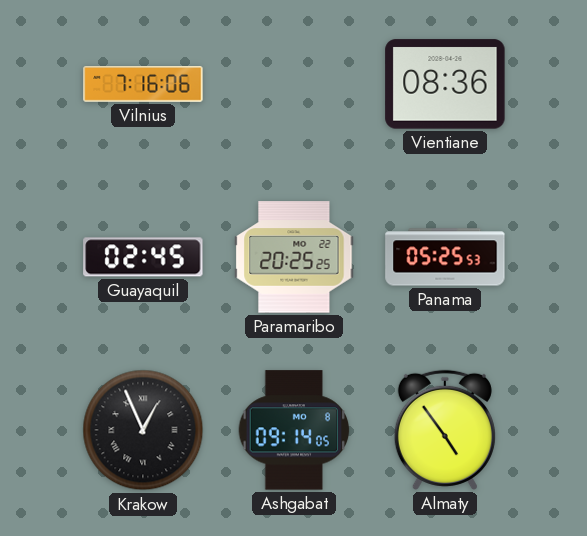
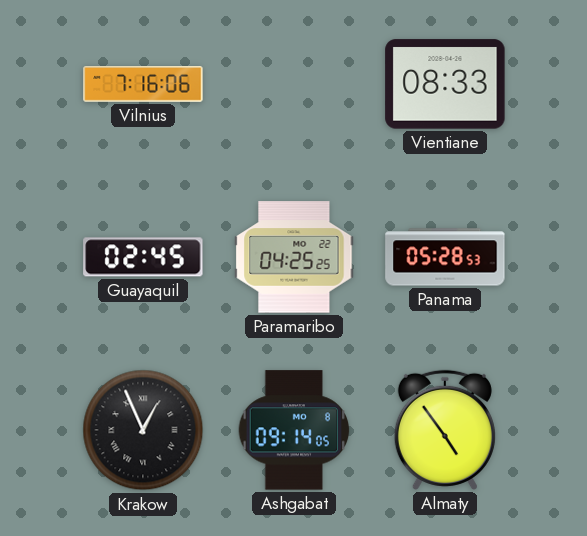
Vientiane: 08:36 -> 08:33
Paramaribo: 20:25 -> 04:25
Panama: 05:25 -> 05:28
